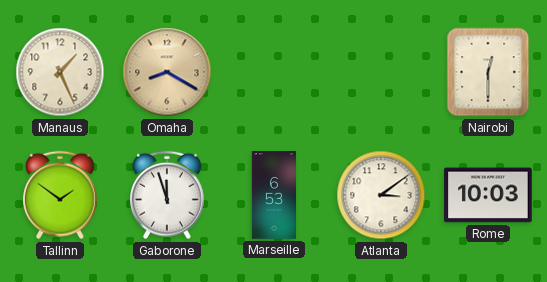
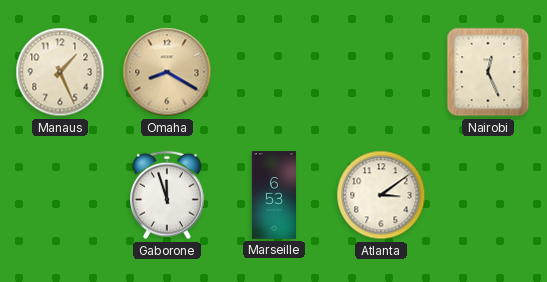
Nairobi: 12:30 -> 12:26
Tallinn: 1:51 -> none
Rome: 10:03 -> none
